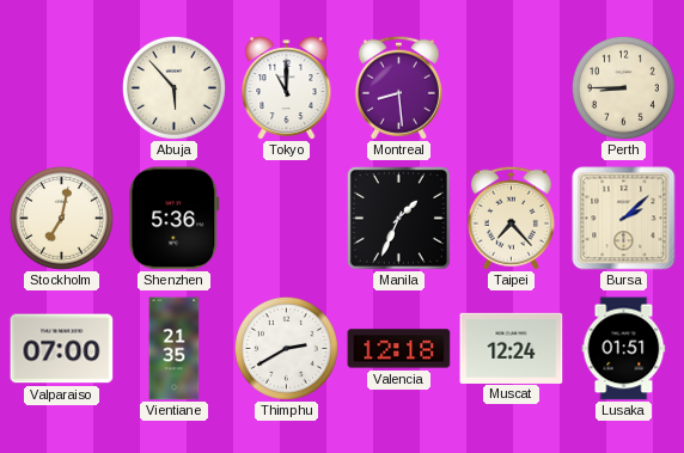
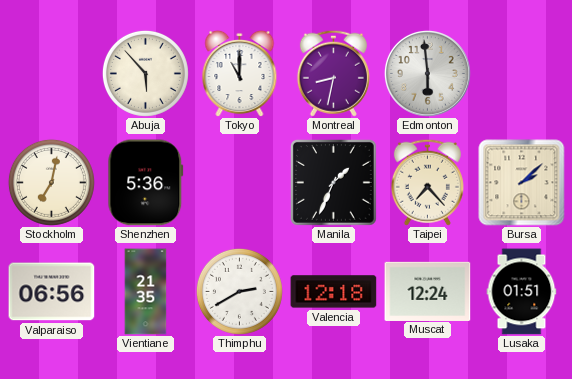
Montreal: 8:29 -> 8:32
Edmonton: none -> 5:59
Perth: 8:45 -> none
Valparaiso: 07:00 -> 06:56
